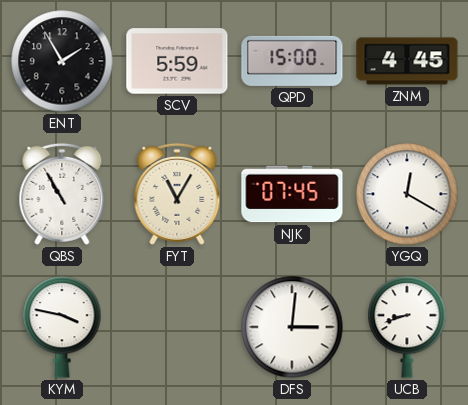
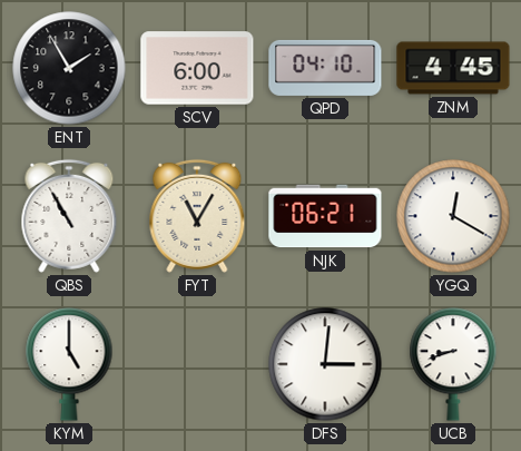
SCV: 5:59 -> 6:00
QPD: 15:00 -> 04:10
NJK: 07:45 -> 06:21
KYM: 3:47 -> 5:00
